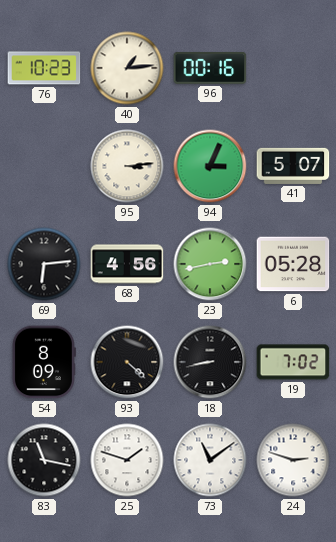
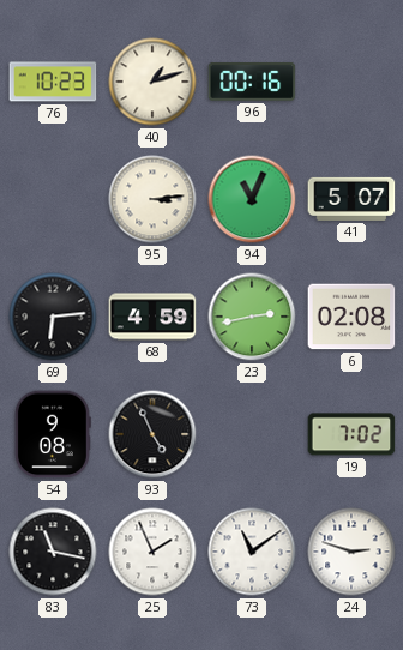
40: 1:14 -> 1:12
94: 3:04 -> 11:04
68: 4:56 -> 4:59
6: 05:28 -> 02:08
54: 8:09 -> 9:08
93: 4:22 -> 4:56
18: 8:43 -> none
25: 1:48 -> 1:56
